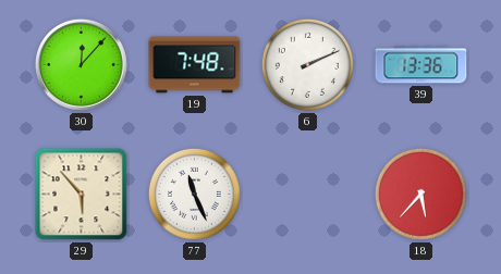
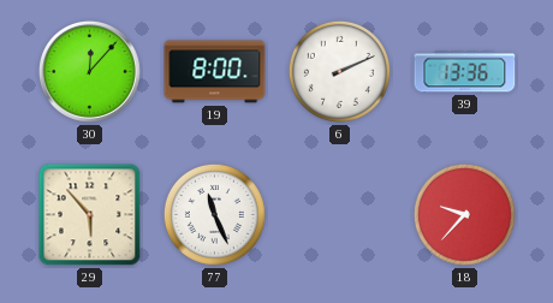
19: 7:48 -> 8:00
18: 5:37 -> 9:37
